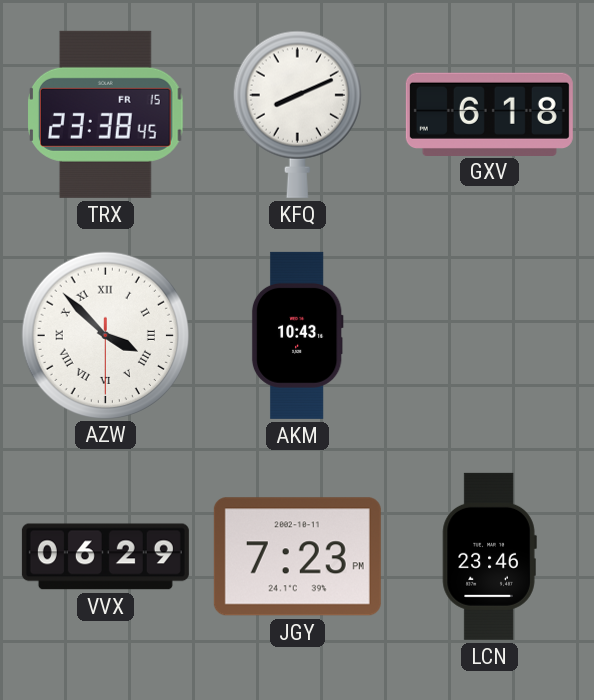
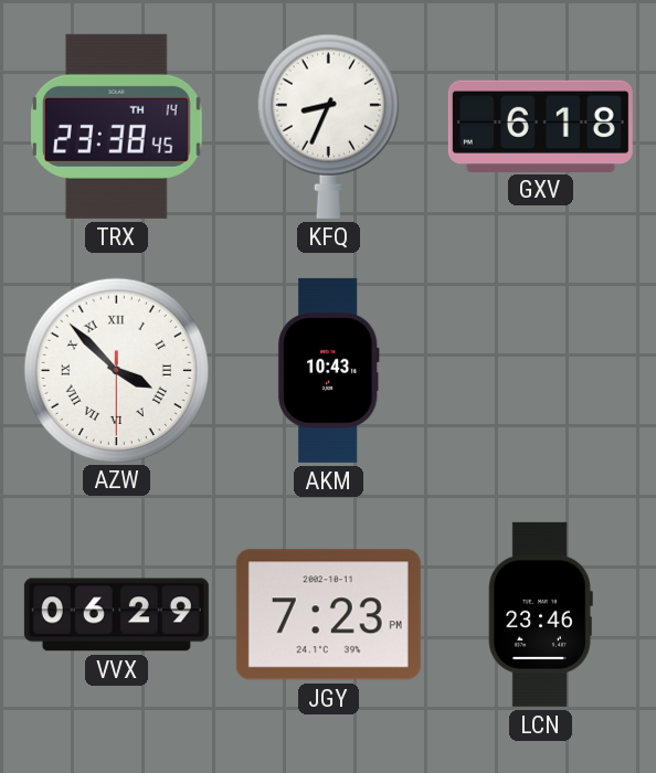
TRX date: FR 15 -> TH 14
KFQ: 8:11 -> 8:34
